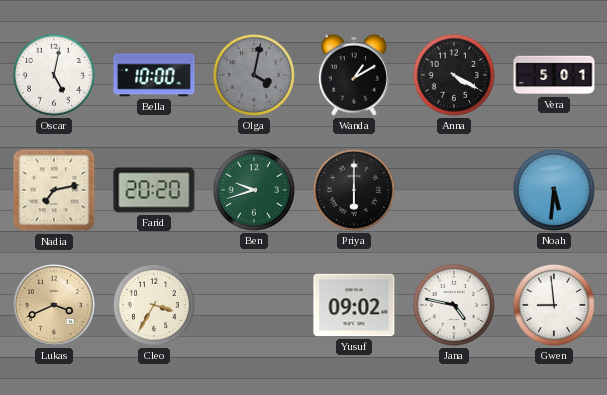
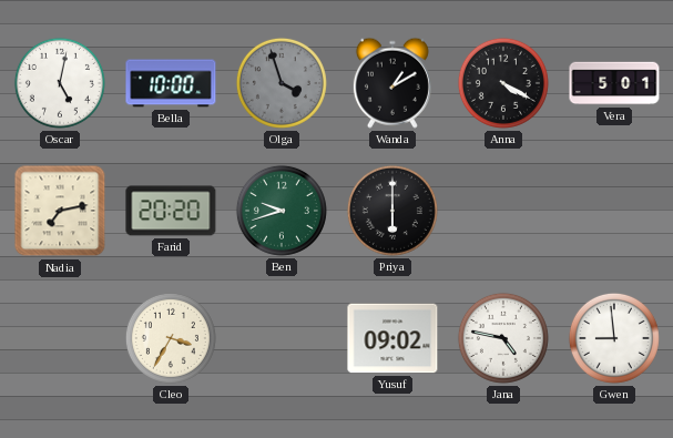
Olga: 4:02 -> 3:57
Noah: 5:31 -> none
Lukas: 3:41 -> none
